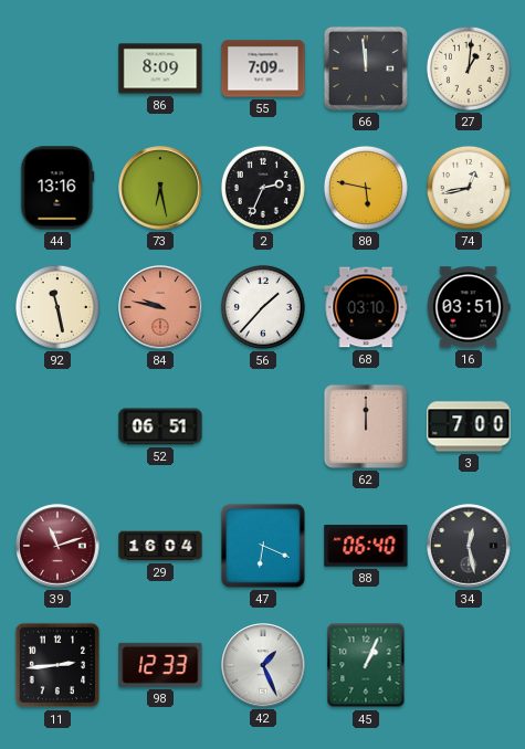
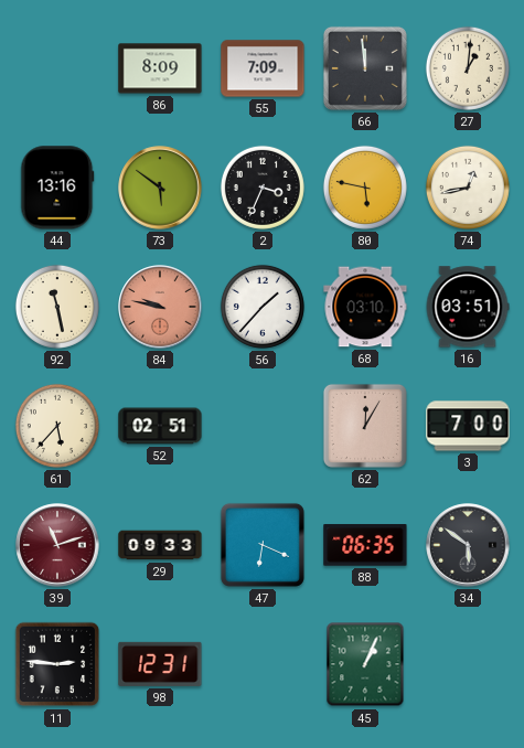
73: 6:28 -> 5:51
2: 2:34 -> 3:34
61: none -> 5:37
52: 06:51 -> 02:51
62: 12:00 -> 12:05
29: 16:04 -> 09:33
88: 06:40 -> 06:35
34: 12:28 -> 5:51
11: 2:44 -> 2:46
98: 12:33 -> 12:31
42: 1:26 -> none
